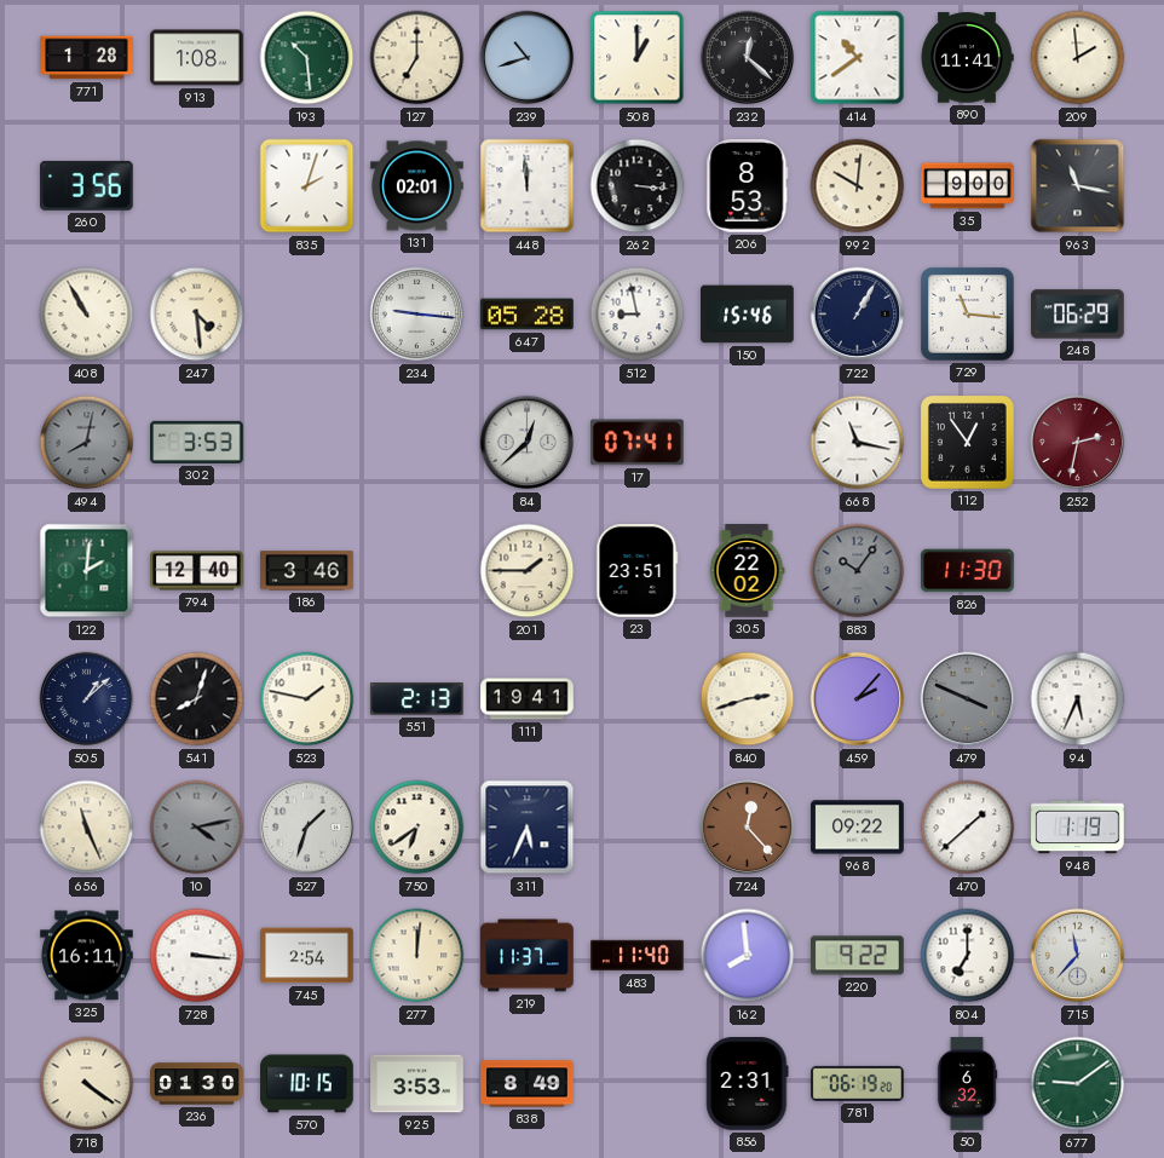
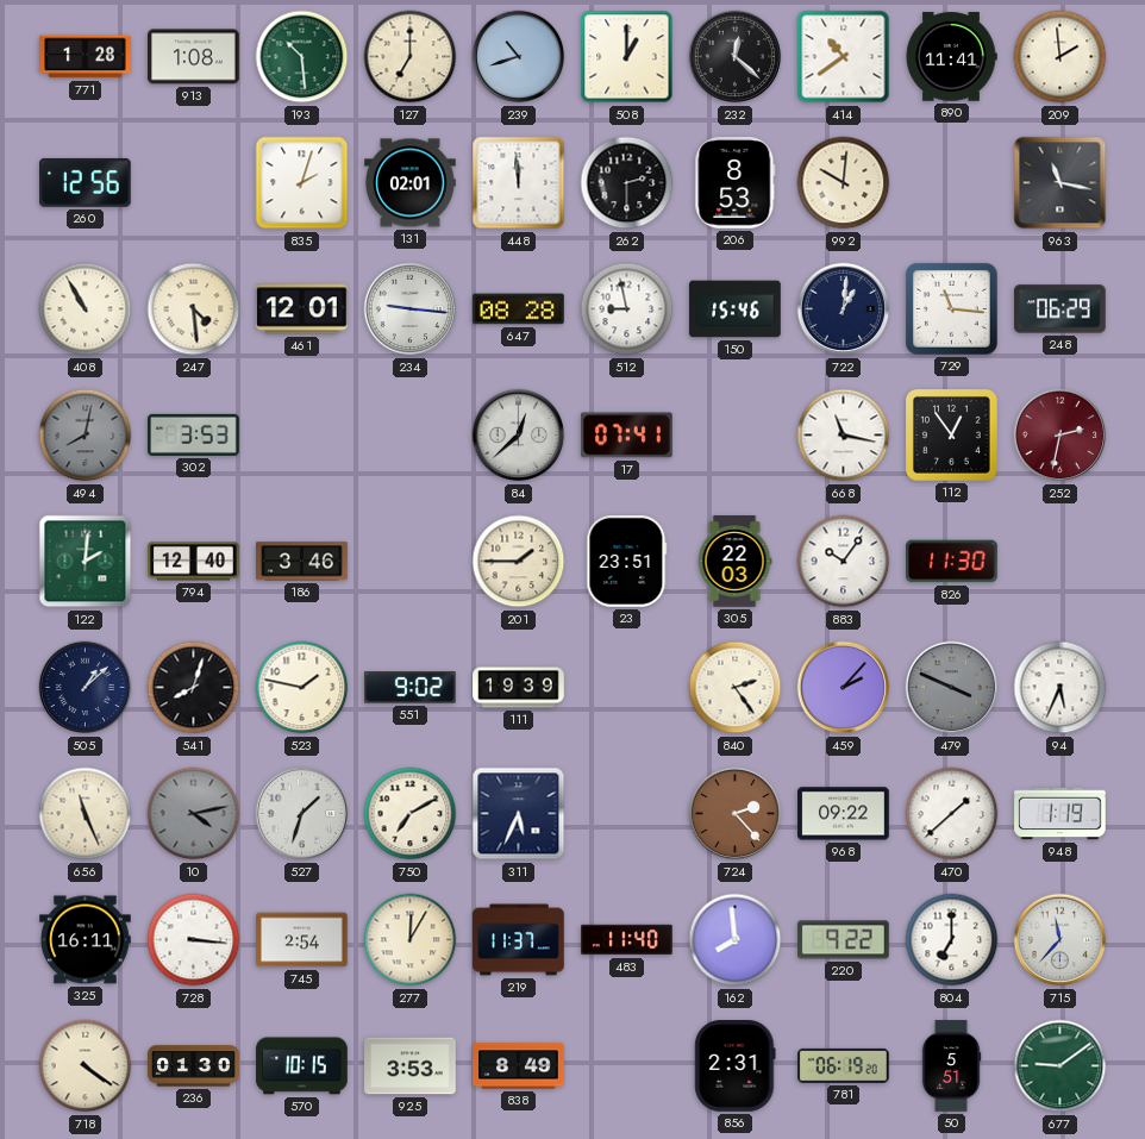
260: 3:56 -> 12:56
262: 3:16 -> 2:30
35: 9:00 -> none
461: none -> 12:01
647: 05:28 -> 08:28
722: 1:05 -> 1:01
305: 22:02 -> 22:03
883 dial: grey -> white
551: 2:13 -> 9:02
111: 19:41 -> 19:39
840: 2:42 -> 2:24
750: 6:39 -> 7:10
724: 12:23 -> 2:23
277: 12:01 -> 12:05
50: 6:32 -> 5:51
